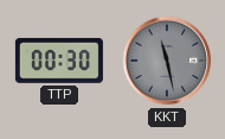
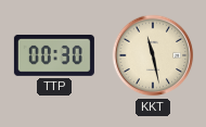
KKT dial: grey -> cream
